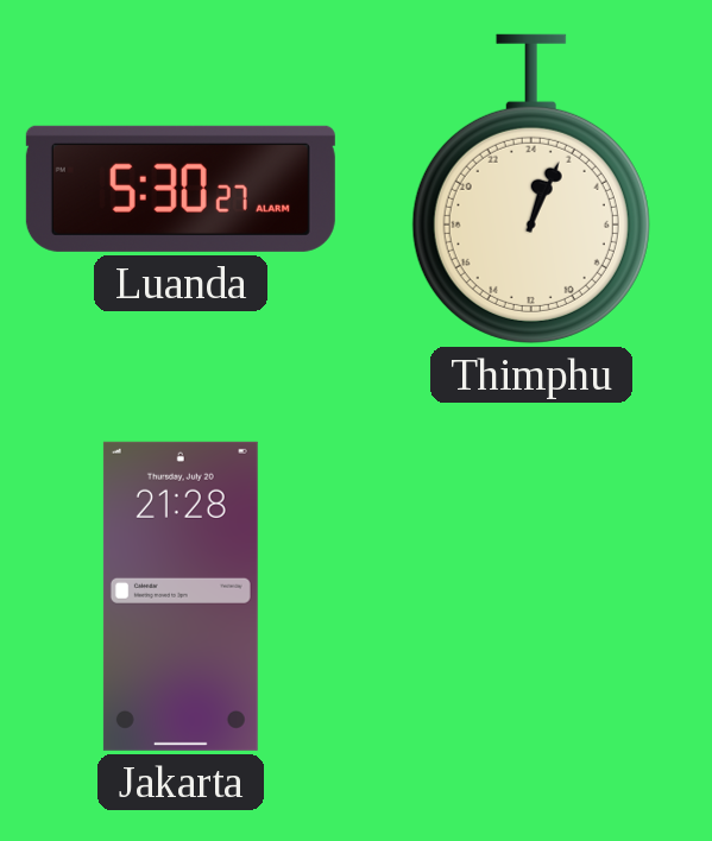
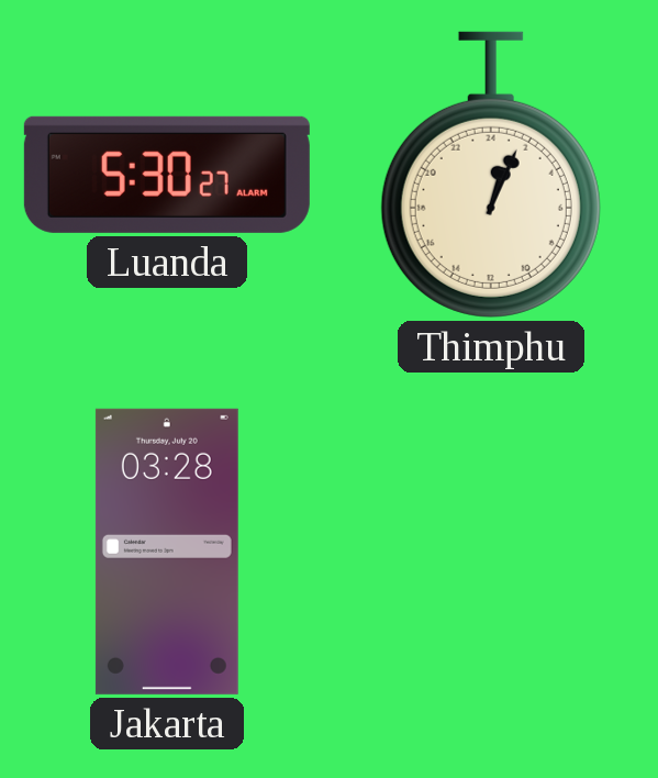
Jakarta: 21:28 -> 03:28
